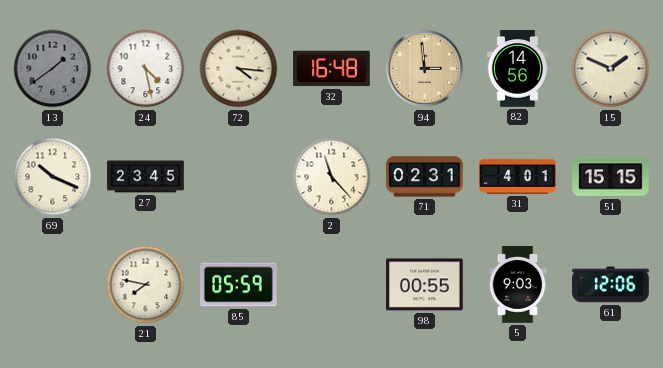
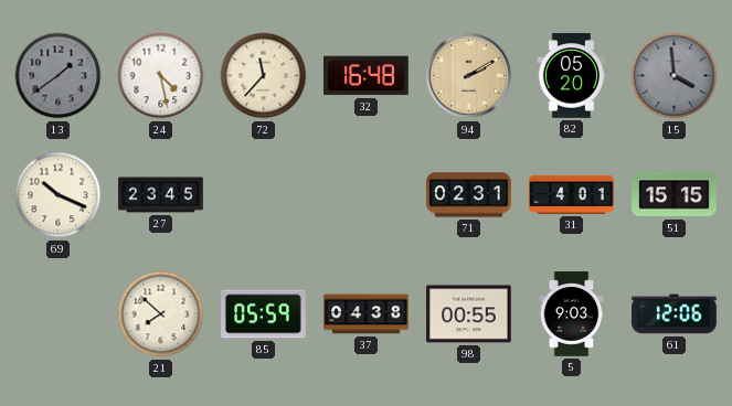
72: 4:16 -> 11:37
94: 2:59 -> 2:10
82: 14:56 -> 05:20
15: 1:49 -> 3:59
15 dial: cream -> grey
2: 11:23 -> none
21: 7:47 -> 7:52
37: none -> 04:38
